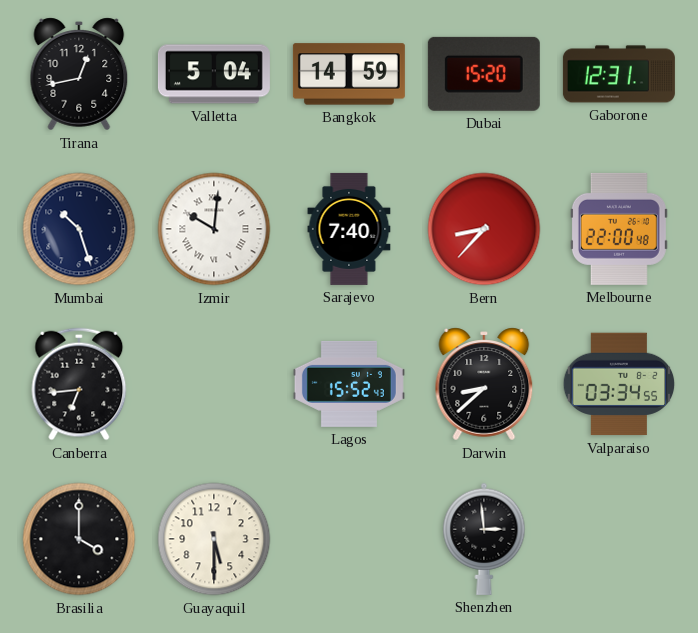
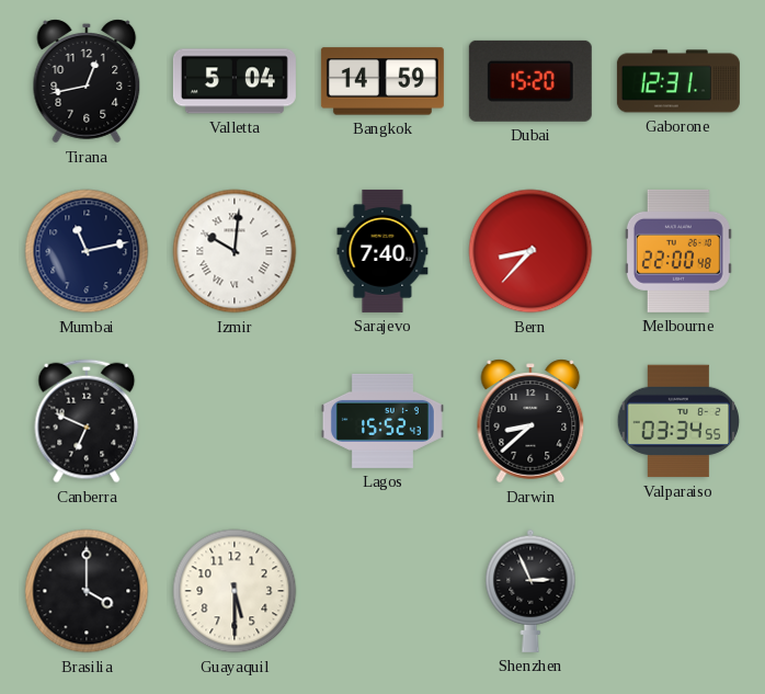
Mumbai: 10:27 -> 11:13
Canberra: 6:44 -> 6:49
Shenzhen: 2:59 -> 2:56
